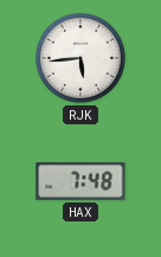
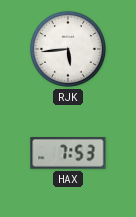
HAX: 7:48 -> 7:53
